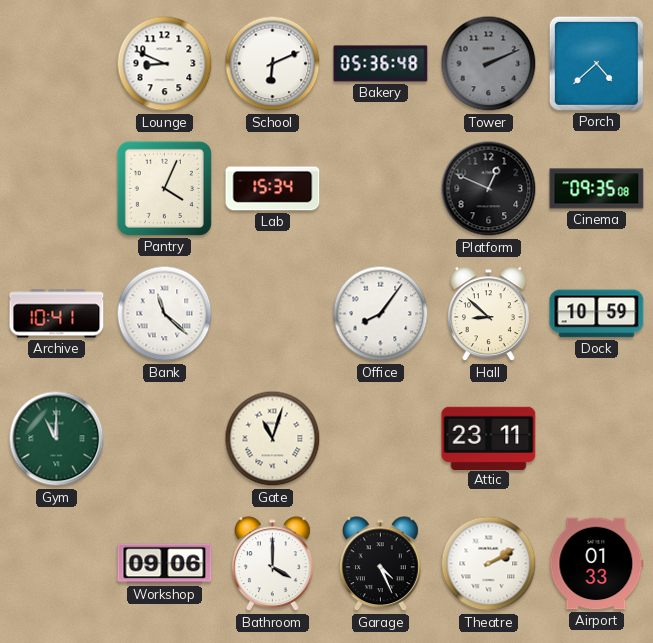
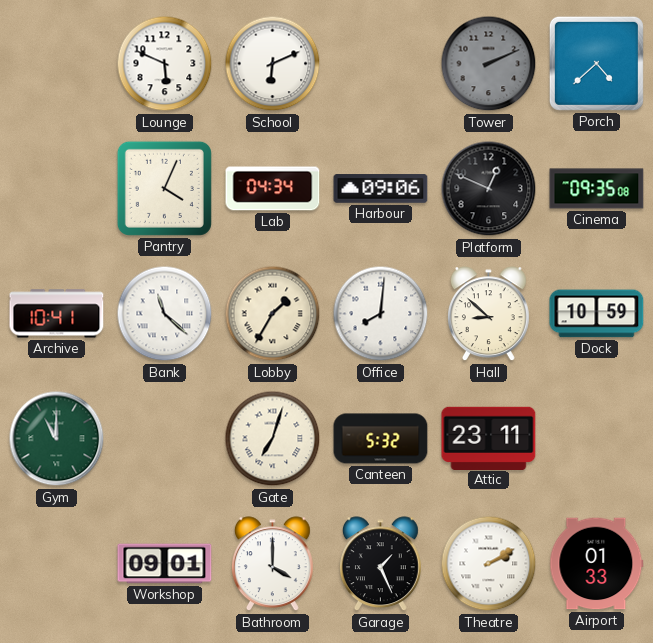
Lounge: 8:49 -> 5:49
Bakery: 05:36 -> none
Lab: 15:34 -> 04:34
Harbour: none -> 09:06
Lobby: none -> 1:35
Office: 8:06 -> 8:01
Gate: 11:03 -> 7:03
Canteen: none -> 5:32
Workshop: 09:06 -> 09:01
Garage: 4:26 -> 1:26
